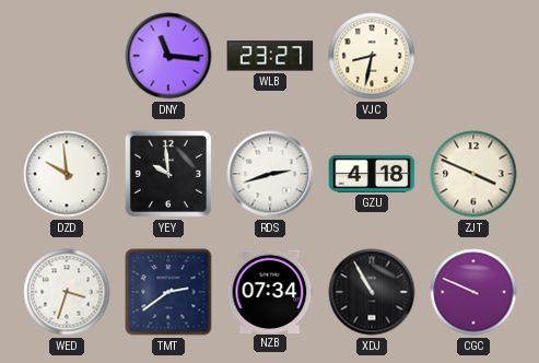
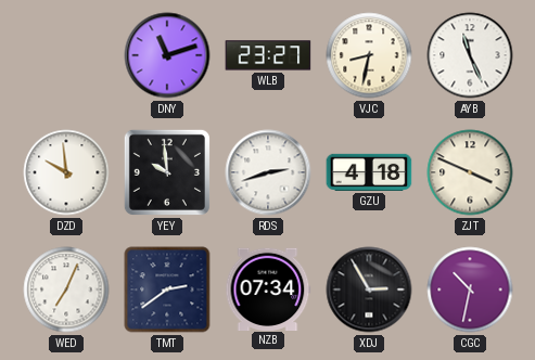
DNY: 11:16 -> 11:12
AYB: none -> 11:26
WED: 3:33 -> 7:04
XDJ: 10:55 -> 2:55
CGC: 9:49 -> 10:32
